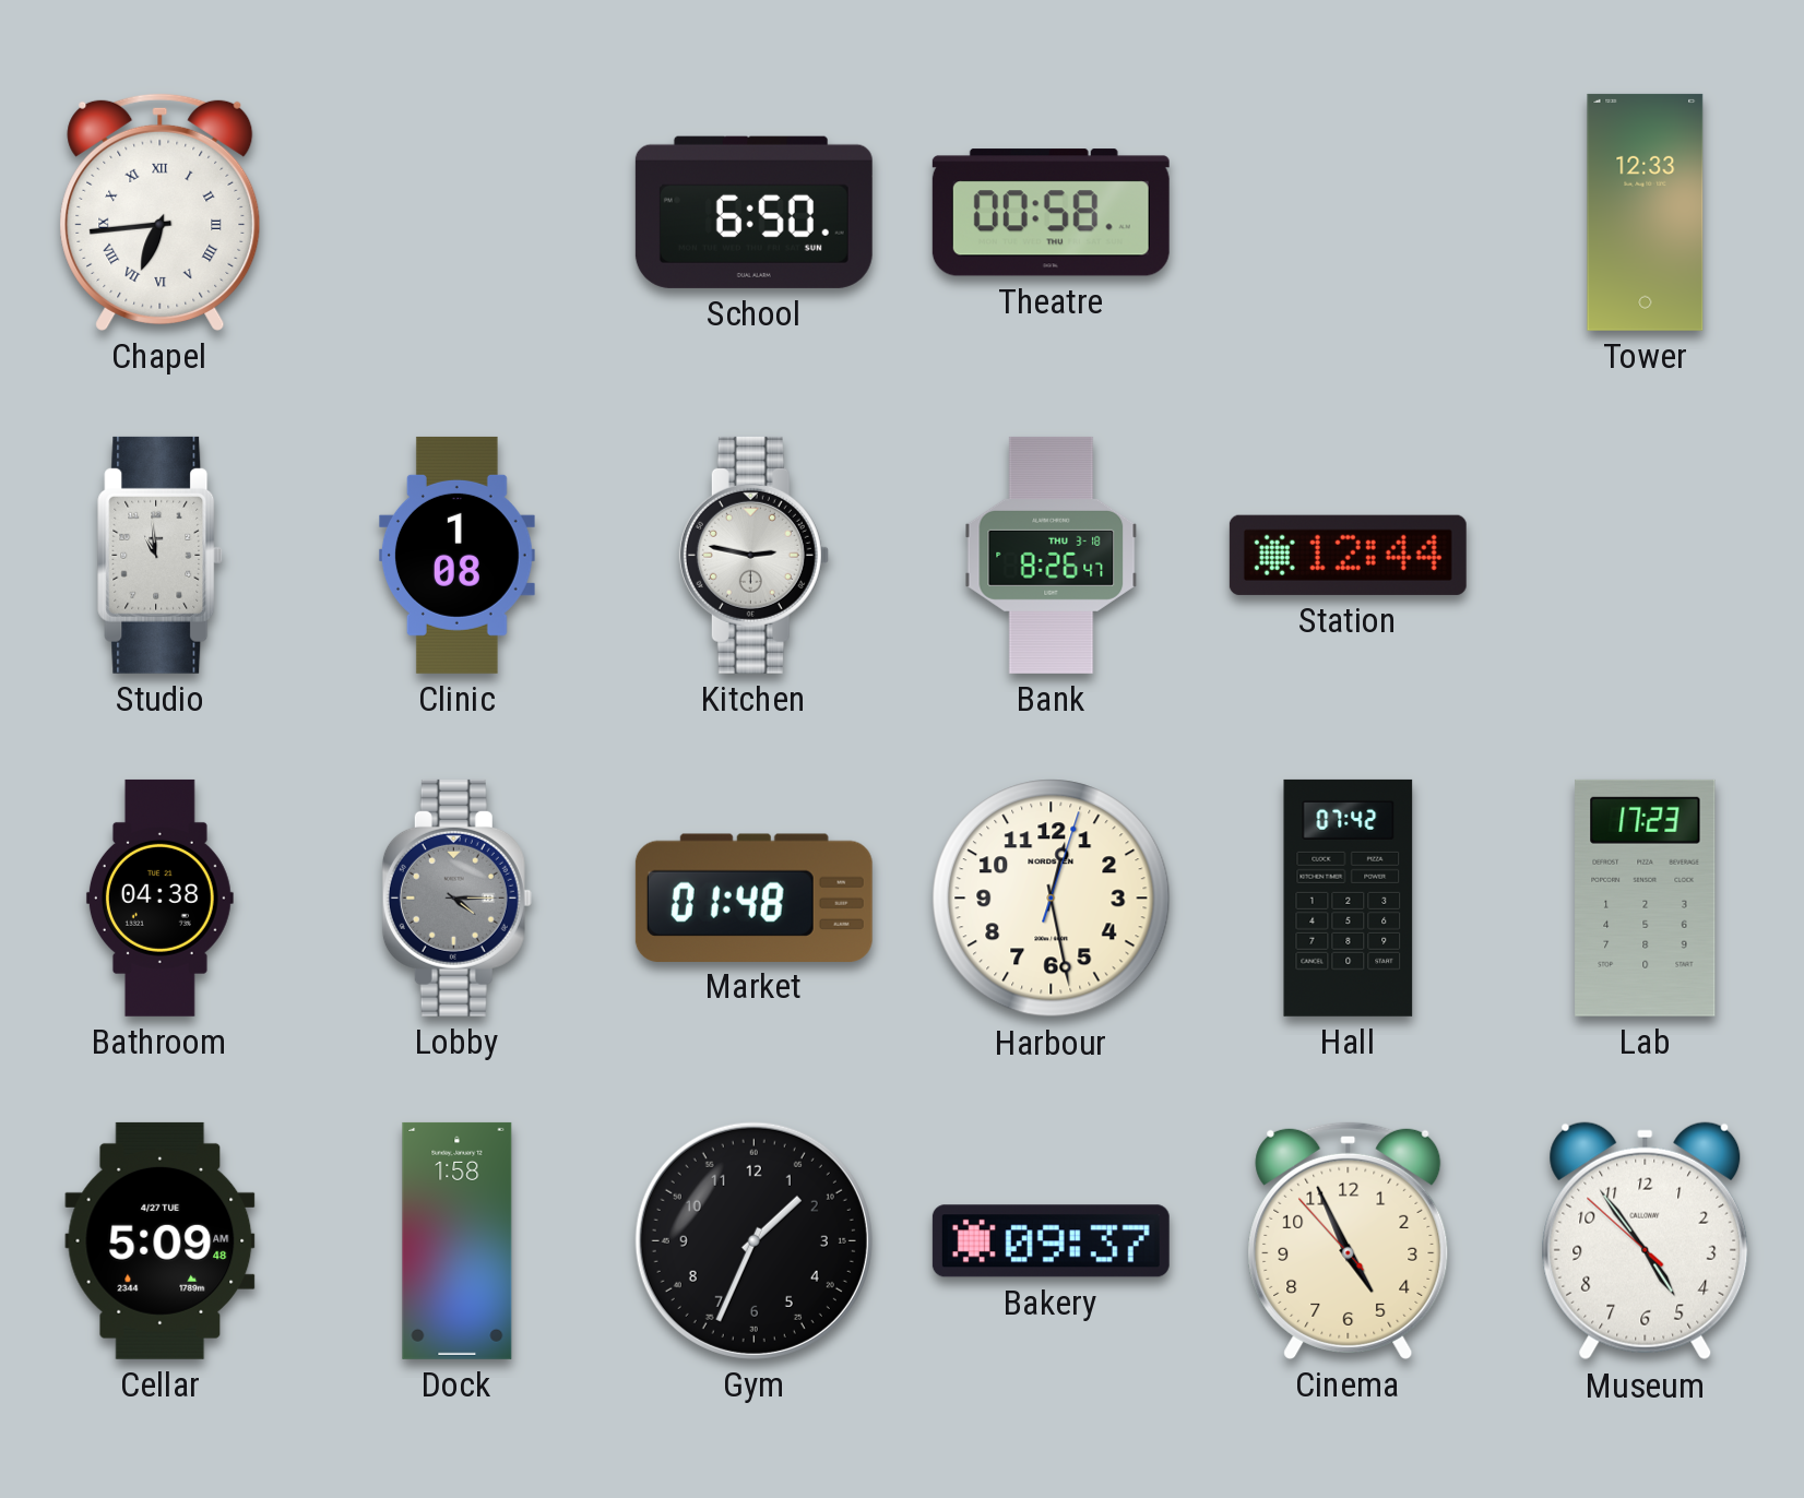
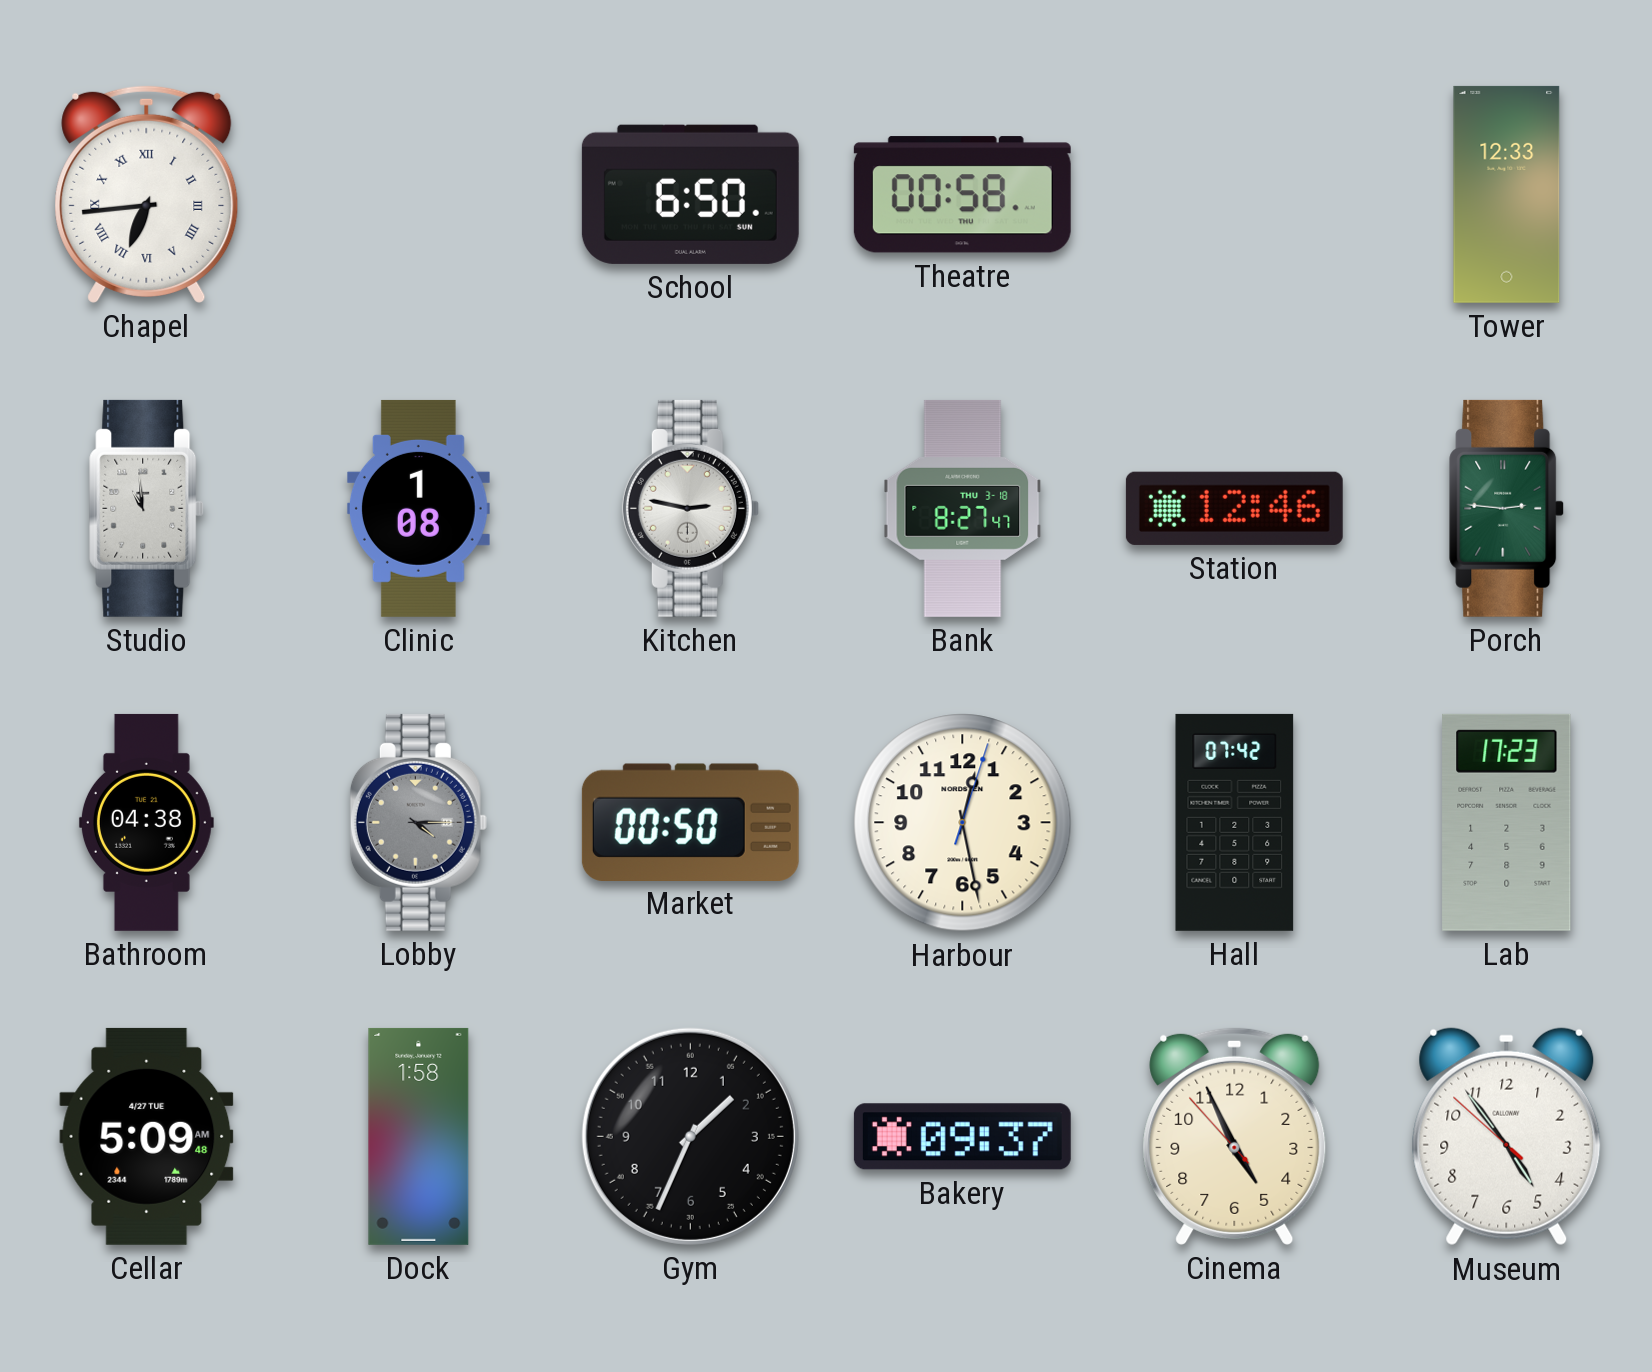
Bank: 8:26 -> 8:27
Station: 12:44 -> 12:46
Porch: none -> 2:46
Market: 01:48 -> 00:50
